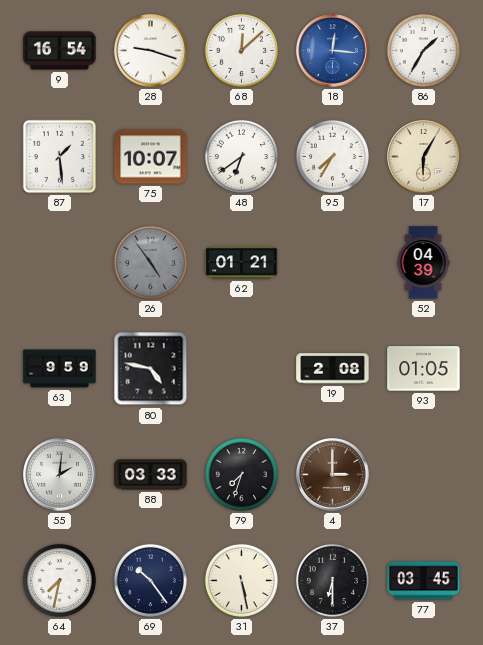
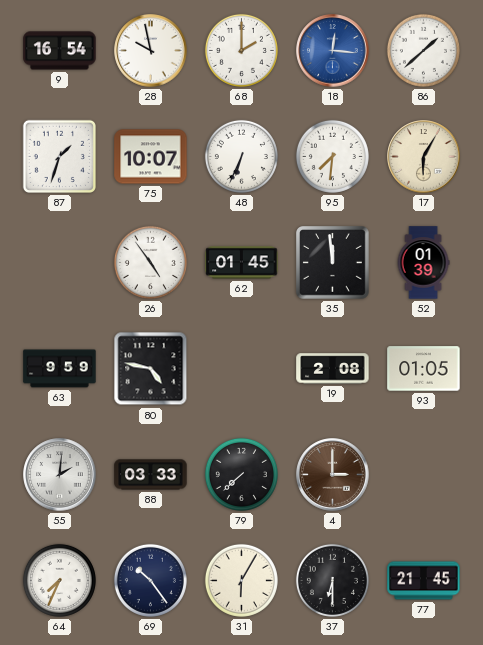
28: 9:18 -> 9:58
68: 12:08 -> 2:00
86: 1:35 -> 1:38
87: 1:29 -> 1:33
48: 6:39 -> 6:34
95: 7:35 -> 7:31
26 dial: grey -> white
62: 01:21 -> 01:45
35: none -> 11:59
52: 04:39 -> 01:39
79: 7:33 -> 7:38
64: 7:32 -> 7:34
31: 5:28 -> 6:05
77: 03:45 -> 21:45
